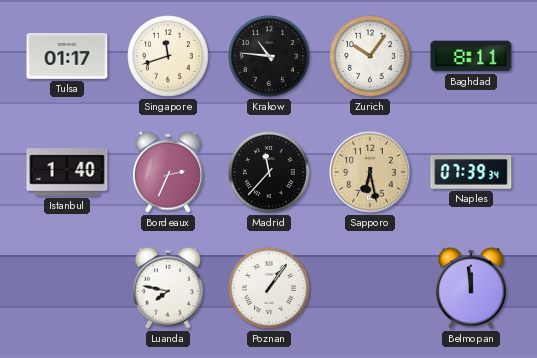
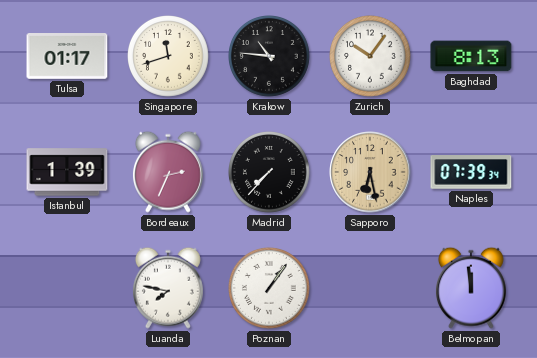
Baghdad: 8:11 -> 8:13
Istanbul: 1:40 -> 1:39
Madrid: 11:37 -> 7:37
